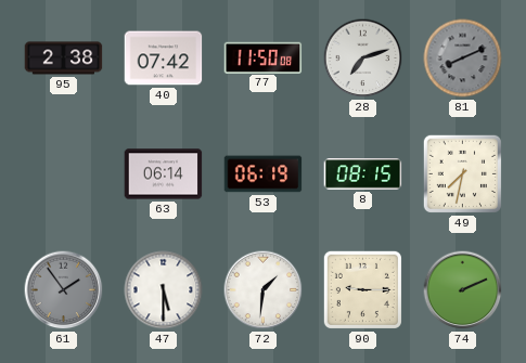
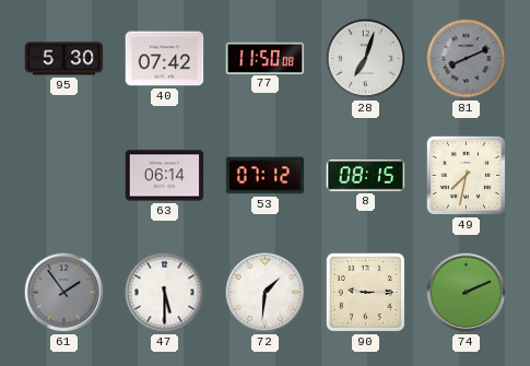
95: 2:38 -> 5:30
28: 7:12 -> 7:03
53: 06:19 -> 07:12
